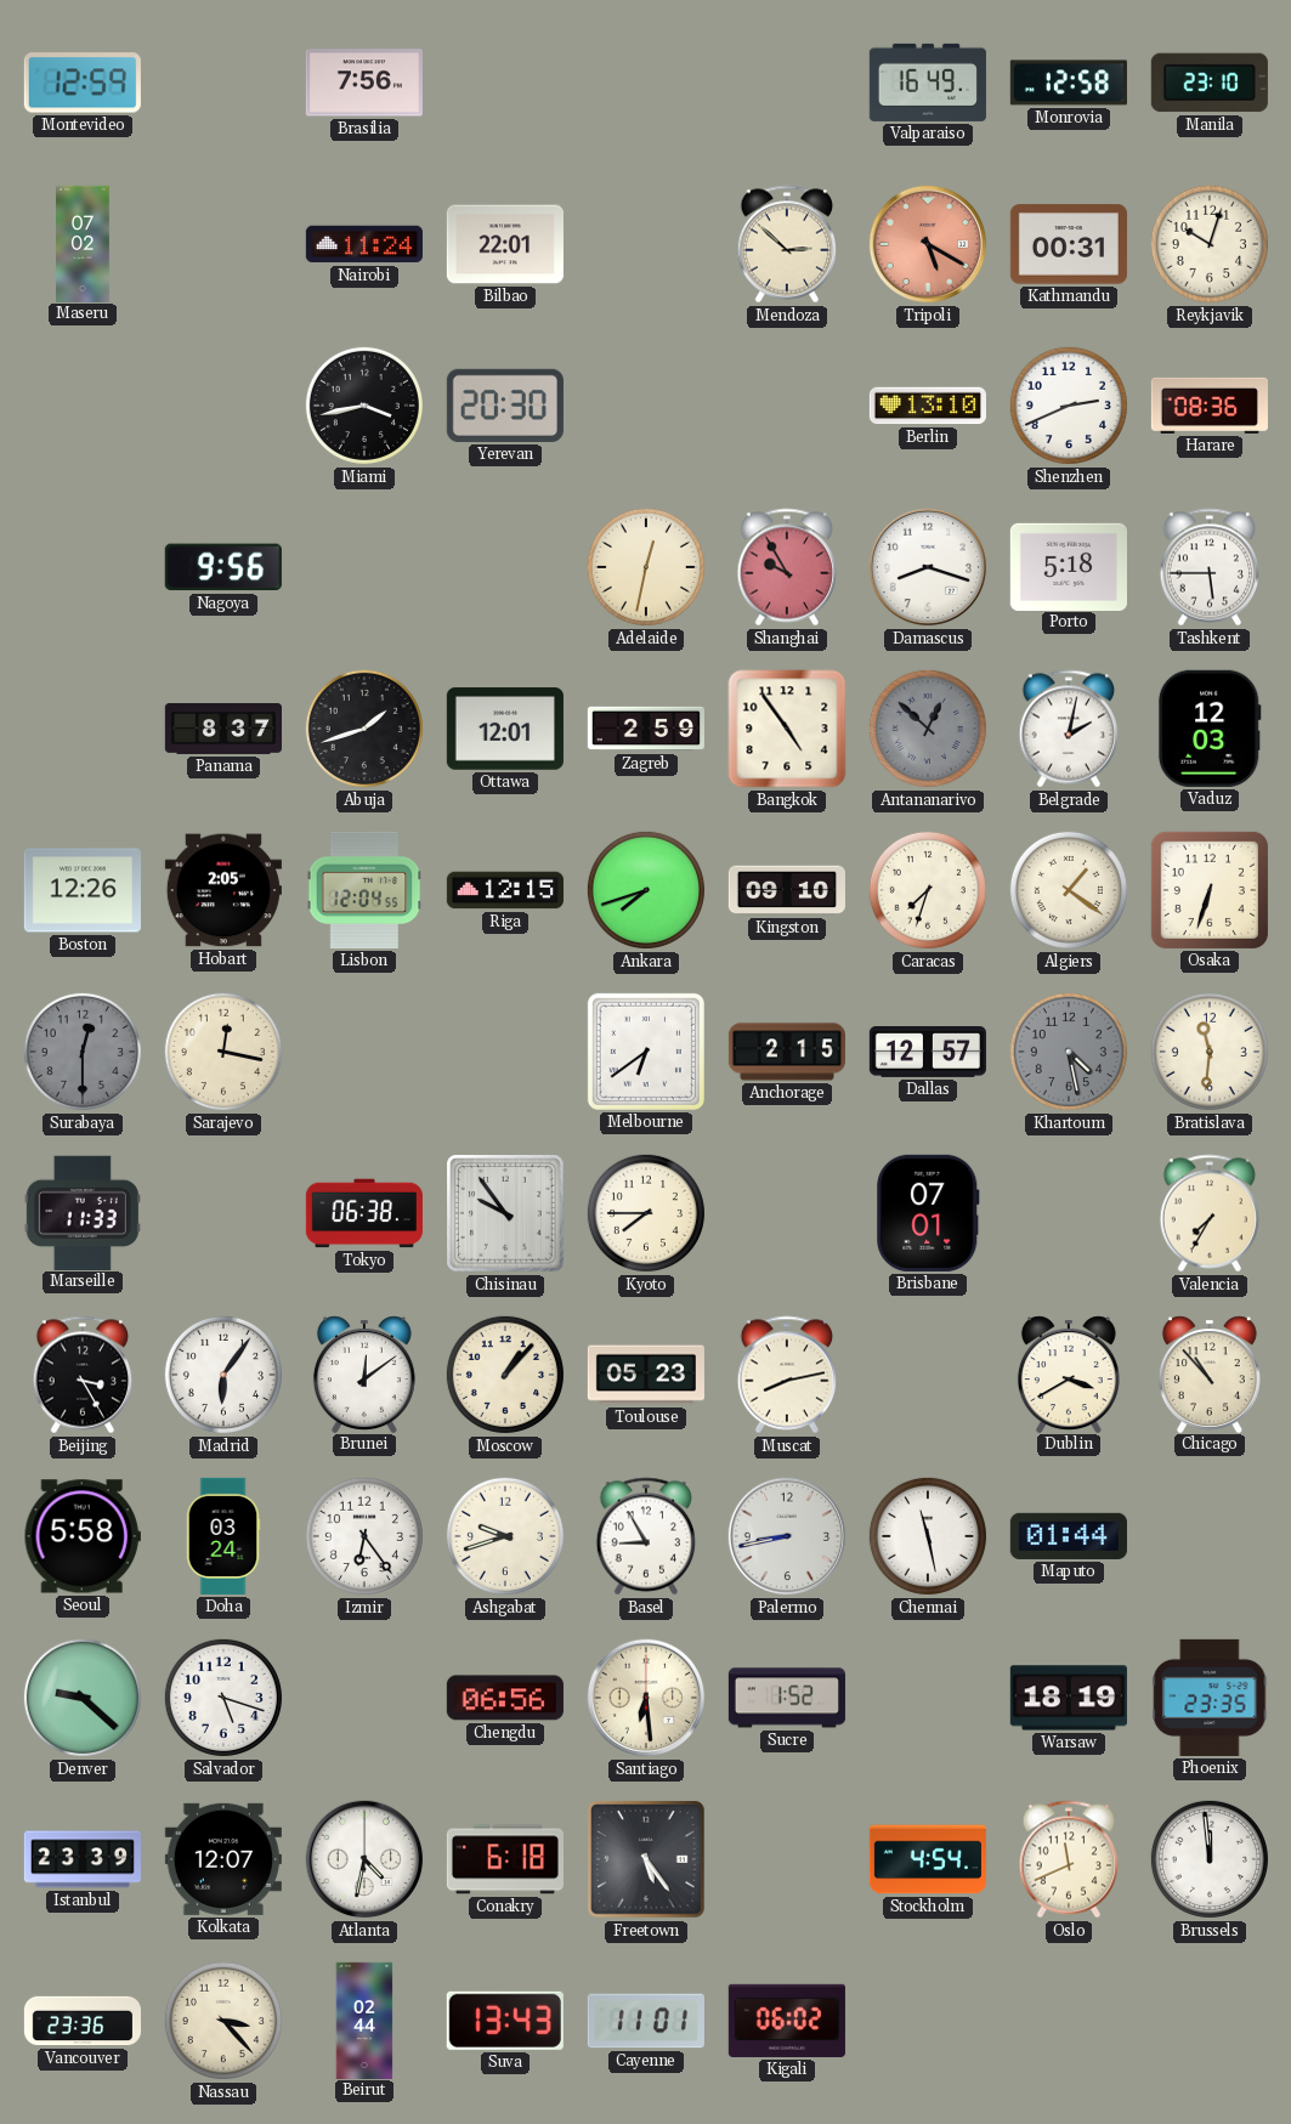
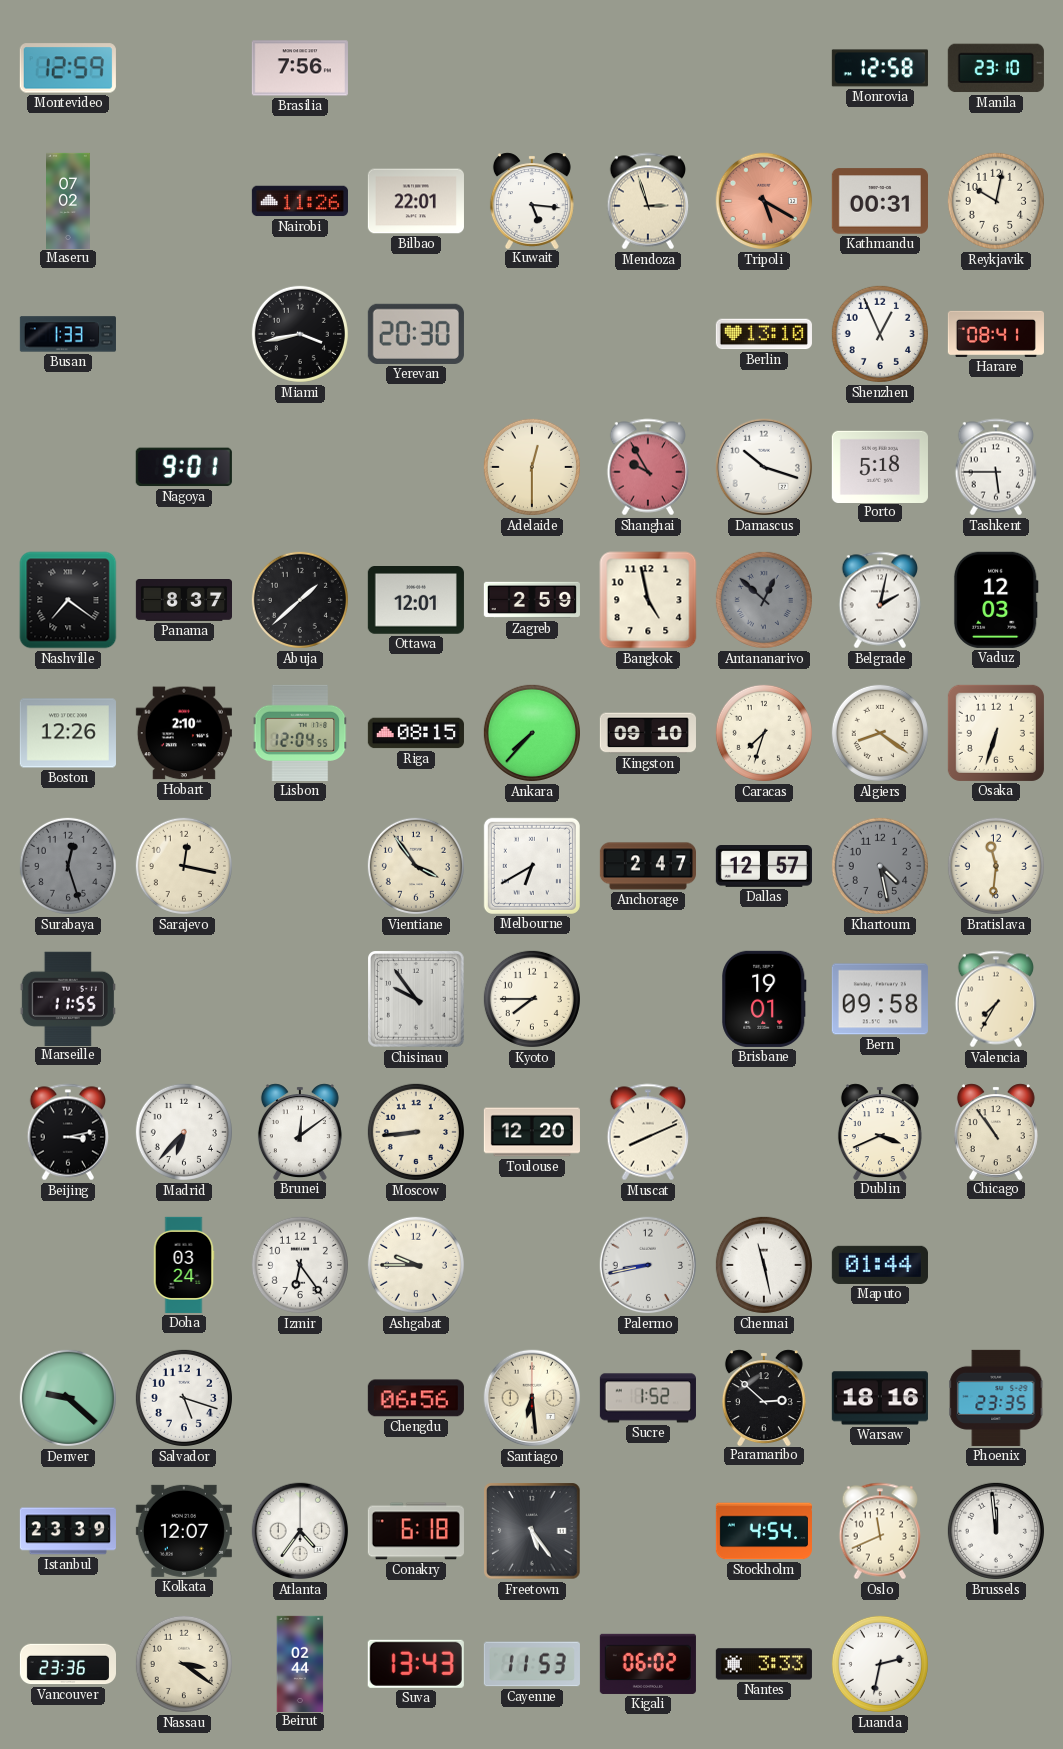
Valparaiso: 16:49 -> none
Nairobi: 11:24 -> 11:26
Kuwait: none -> 5:16
Mendoza: 2:52 -> 2:57
Reykjavik: 10:03 -> 10:02
Busan: none -> 1:33
Shenzhen: 2:41 -> 12:56
Harare: 08:36 -> 08:41
Nagoya: 9:56 -> 9:01
Adelaide: 12:32 -> 12:30
Damascus: 8:18 -> 10:18
Nashville: none -> 7:21
Abuja: 1:42 -> 1:38
Bangkok: 4:54 -> 4:58
Hobart: 2:05 -> 2:10
Riga: 12:15 -> 08:15
Ankara: 7:42 -> 7:37
Algiers: 1:21 -> 8:21
Surabaya: 12:30 -> 12:27
Vientiane: none -> 3:54
Melbourne: 6:39 -> 6:40
Anchorage: 2:15 -> 2:47
Marseille: 11:33 -> 11:55
Tokyo: 06:38 -> none
Brisbane: 07:01 -> 19:01
Bern: none -> 09:58
Beijing: 3:25 -> 3:13
Madrid: 6:06 -> 6:37
Moscow: 1:07 -> 8:44
Toulouse: 05:23 -> 12:20
Muscat: 8:13 -> 8:11
Dublin: 3:40 -> 3:41
Chicago: 10:53 -> 10:54
Seoul: 5:58 -> none
Ashgabat: 9:42 -> 9:45
Basel: 8:55 -> none
Paramaribo: none -> 2:52
Warsaw: 18:19 -> 18:16
Atlanta: 4:32 -> 4:36
Nassau: 3:23 -> 3:21
Cayenne: 11:01 -> 11:53
Nantes: none -> 3:33
Luanda: none -> 2:32
